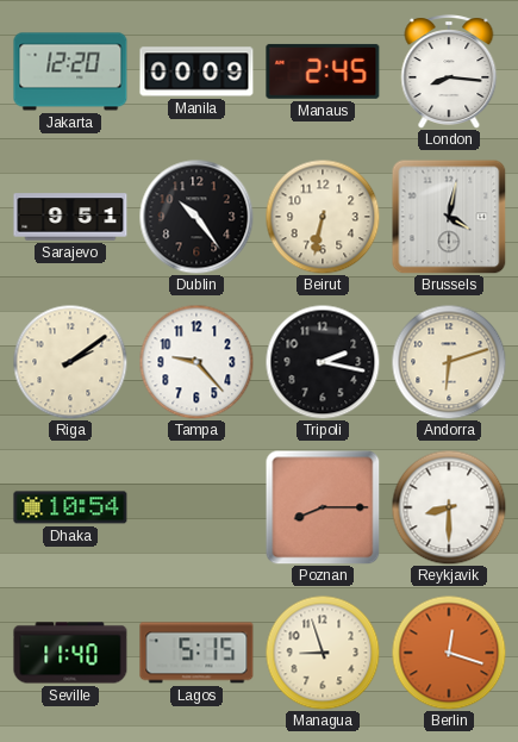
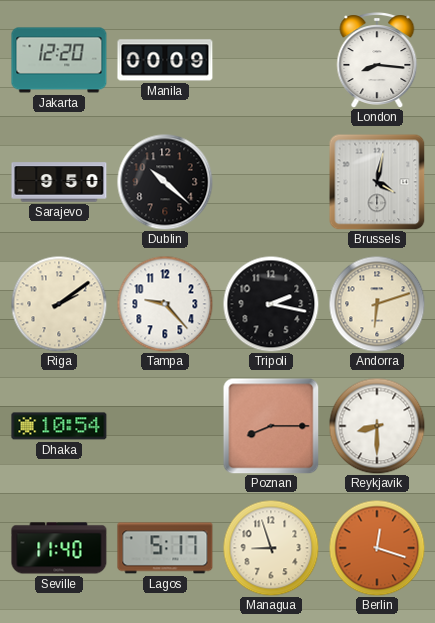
Manaus: 2:45 -> none
Sarajevo: 9:51 -> 9:50
Dublin: 10:24 -> 10:22
Beirut: 6:32 -> none
Lagos: 5:15 -> 5:17
